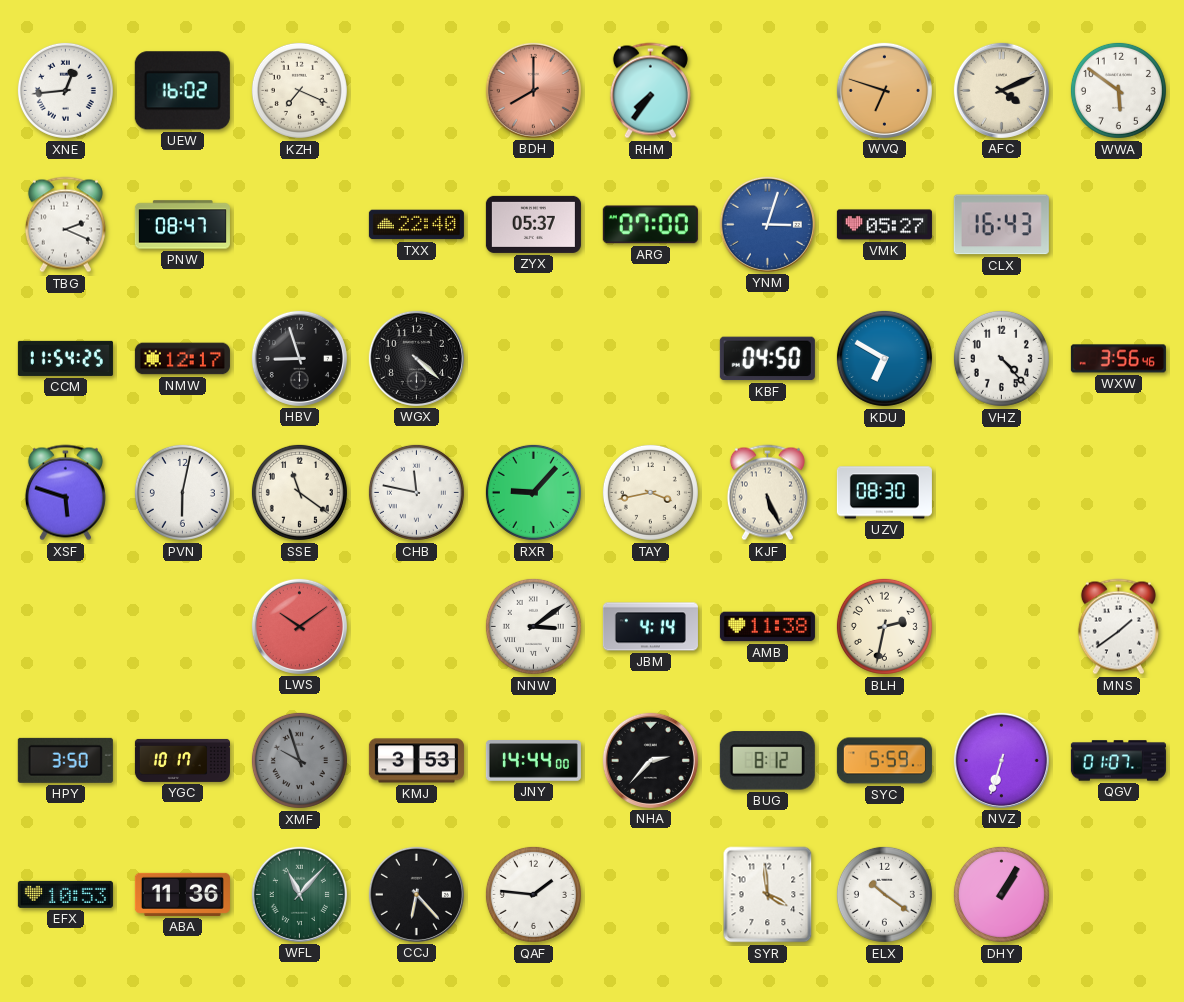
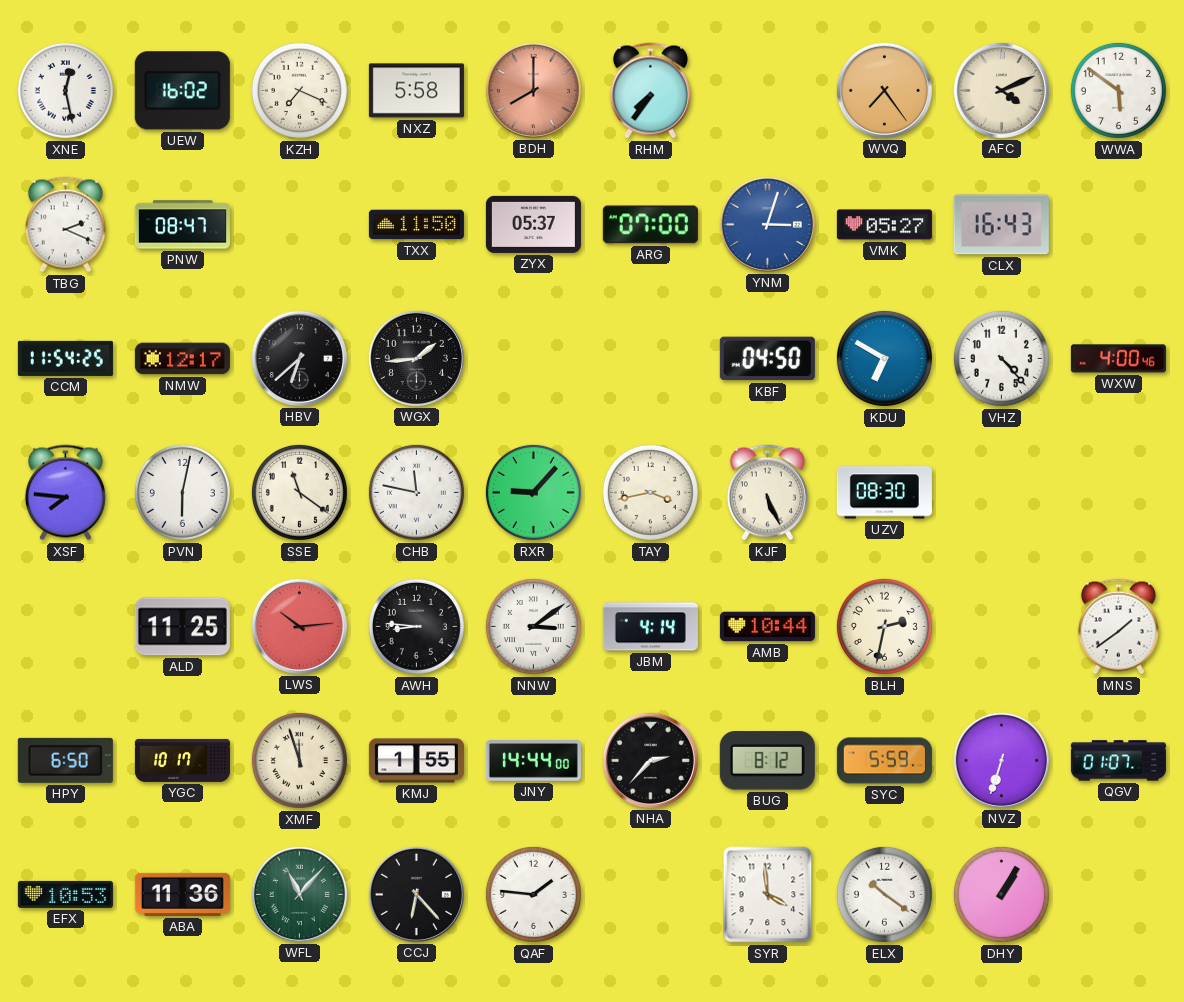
XNE: 12:44 -> 12:28
NXZ: none -> 5:58
WVQ: 6:48 -> 7:24
TXX: 22:40 -> 11:50
HBV: 8:57 -> 6:38
WGX: 4:22 -> 1:44
WXW: 3:56 -> 4:00
XSF: 5:48 -> 7:46
ALD: none -> 11:25
LWS: 10:09 -> 10:14
AWH: none -> 8:46
AMB: 11:38 -> 10:44
HPY: 3:50 -> 6:50
XMF: 9:57 -> 11:57
XMF dial: grey -> cream
KMJ: 3:53 -> 1:55
